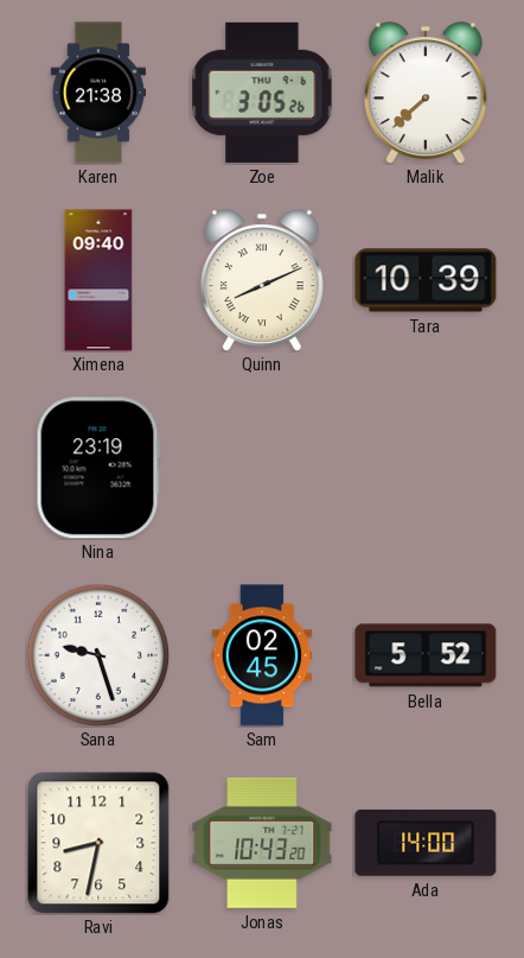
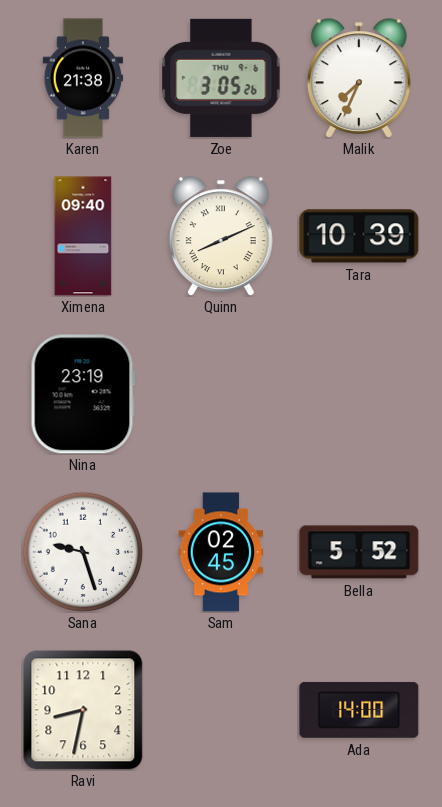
Malik: 7:38 -> 7:34
Jonas: 10:43 -> none
